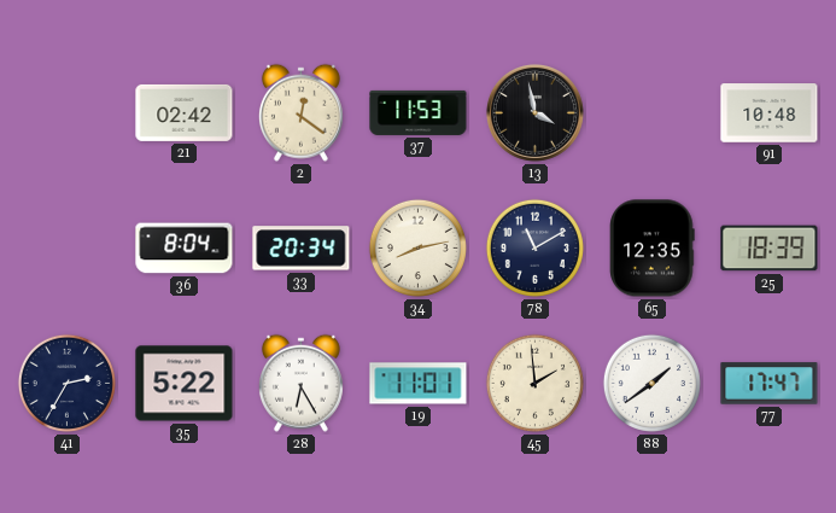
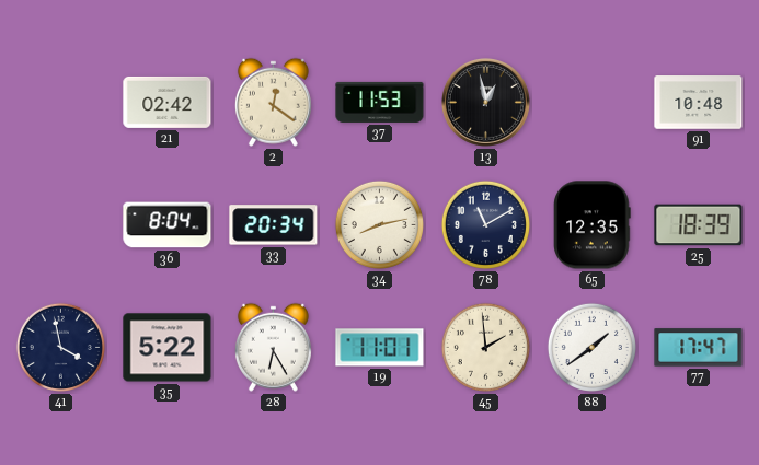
13: 3:58 -> 12:58
41: 2:35 -> 3:58
